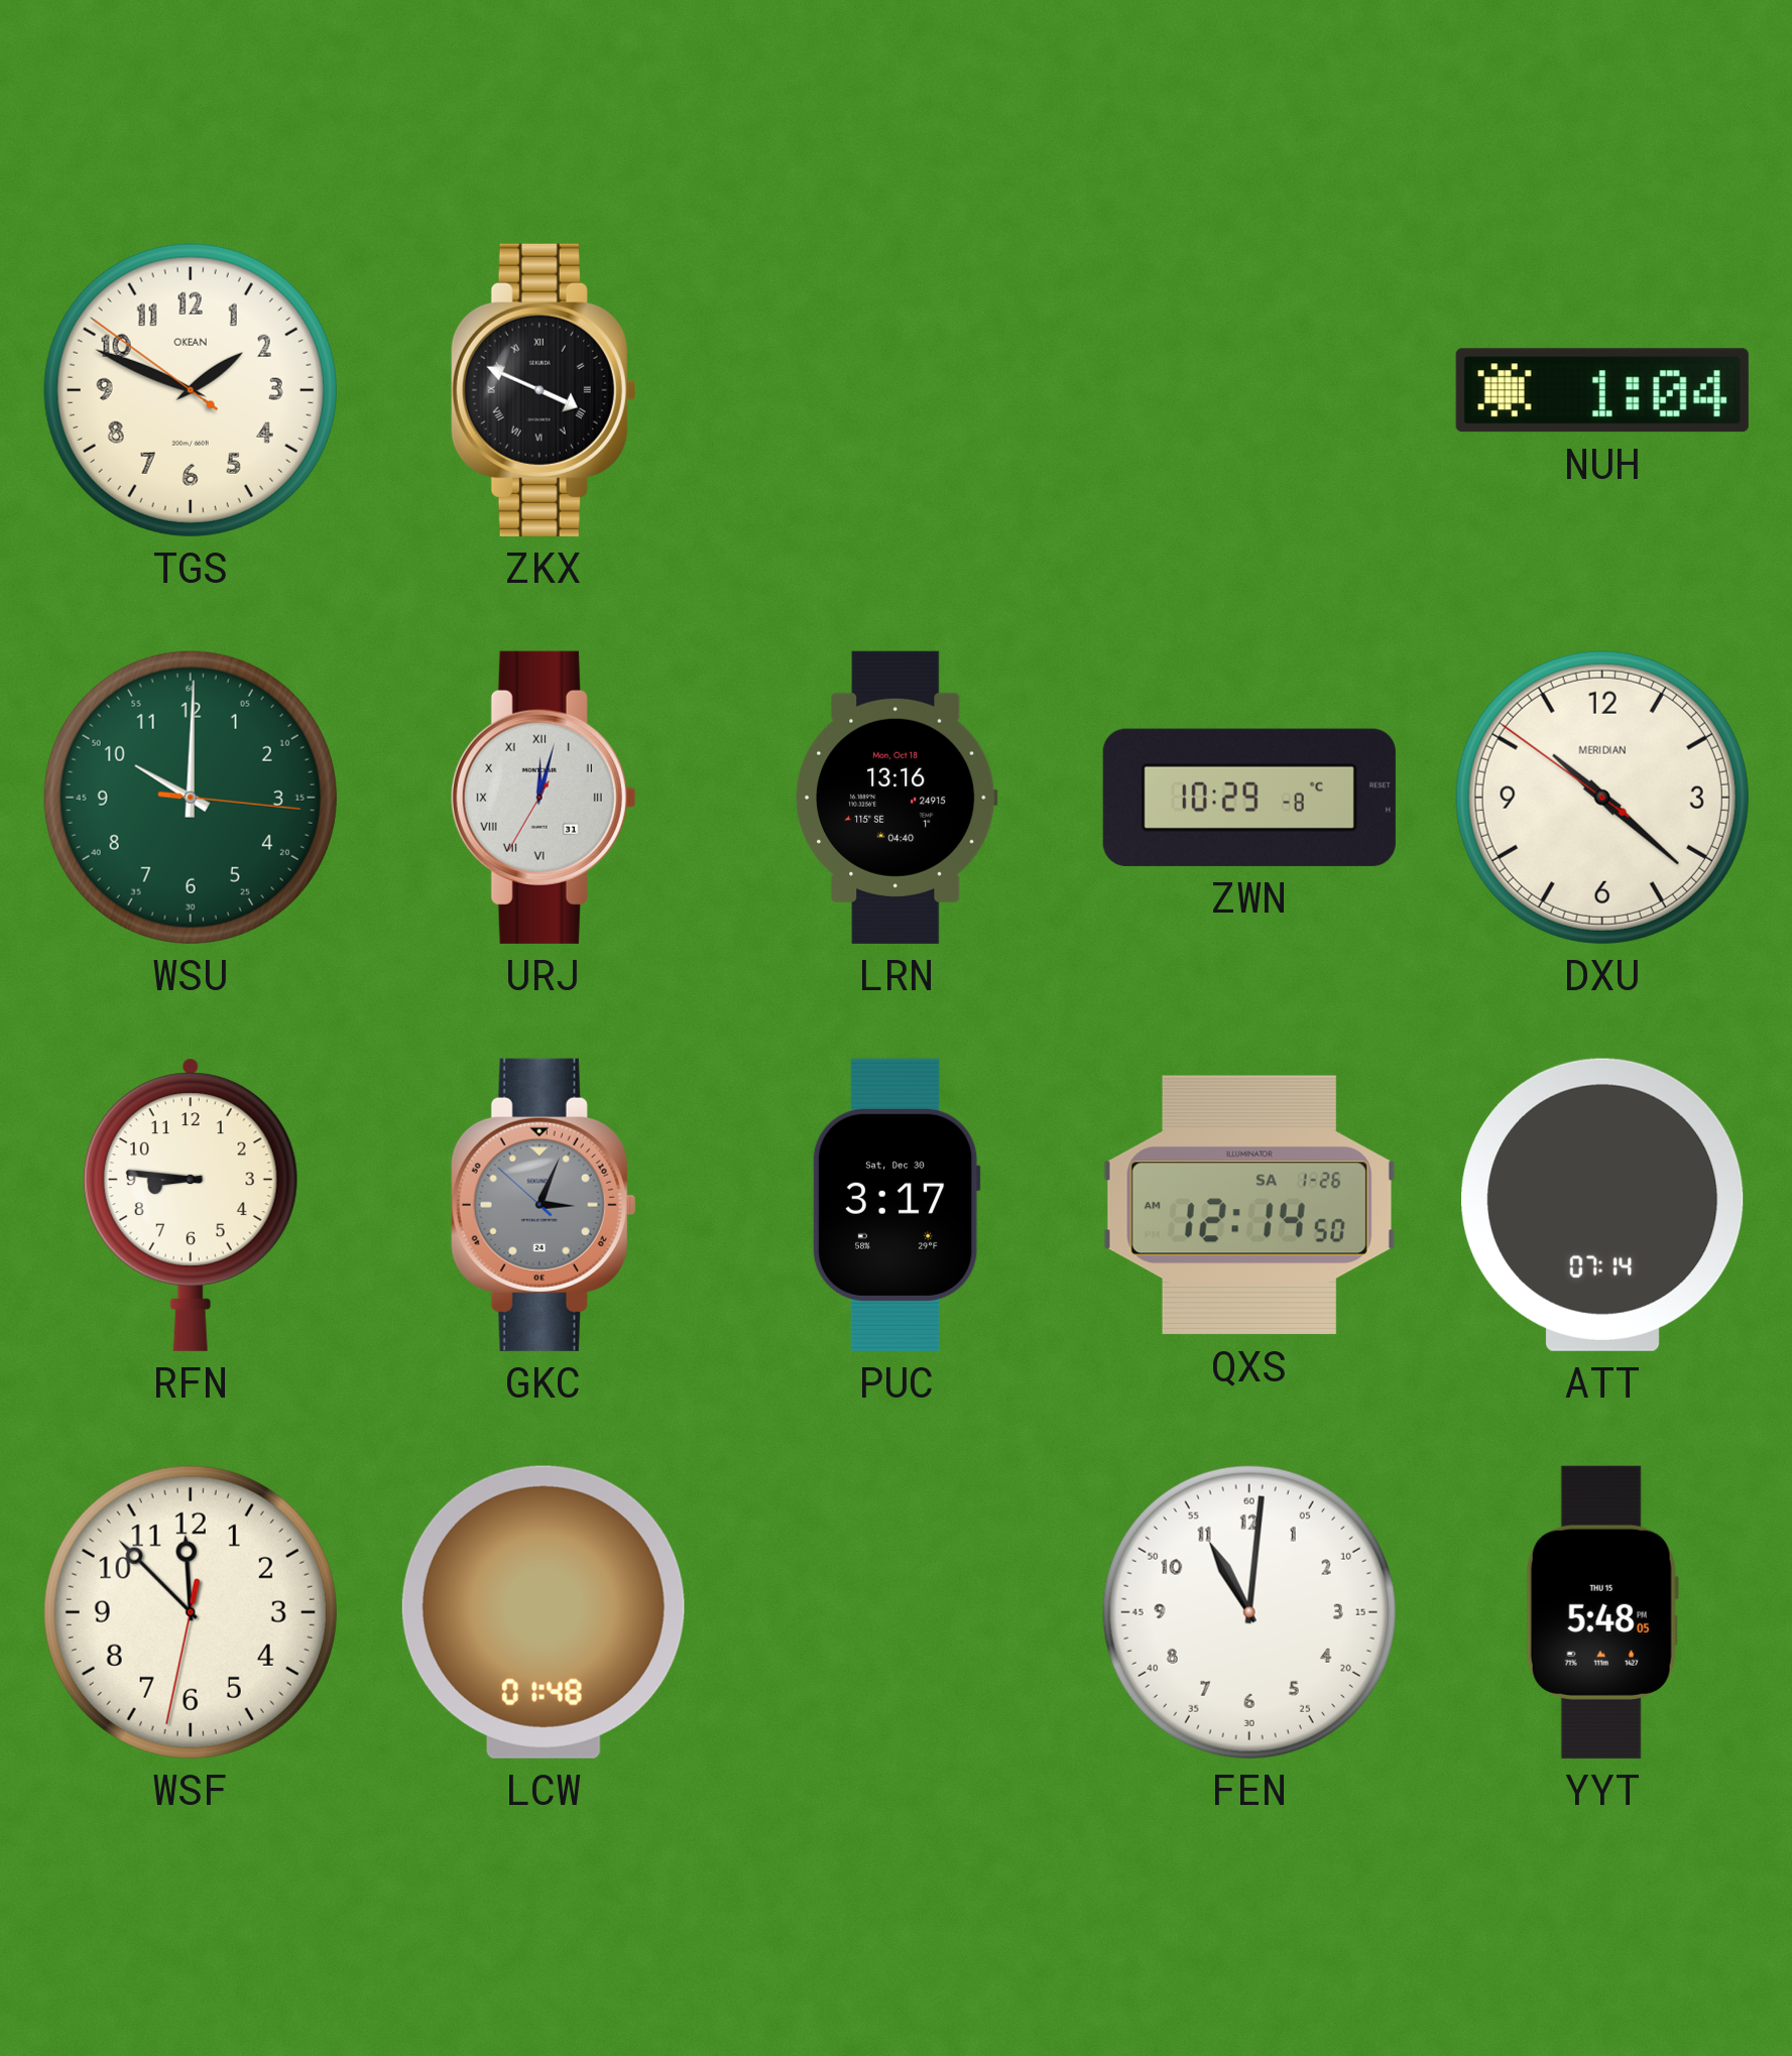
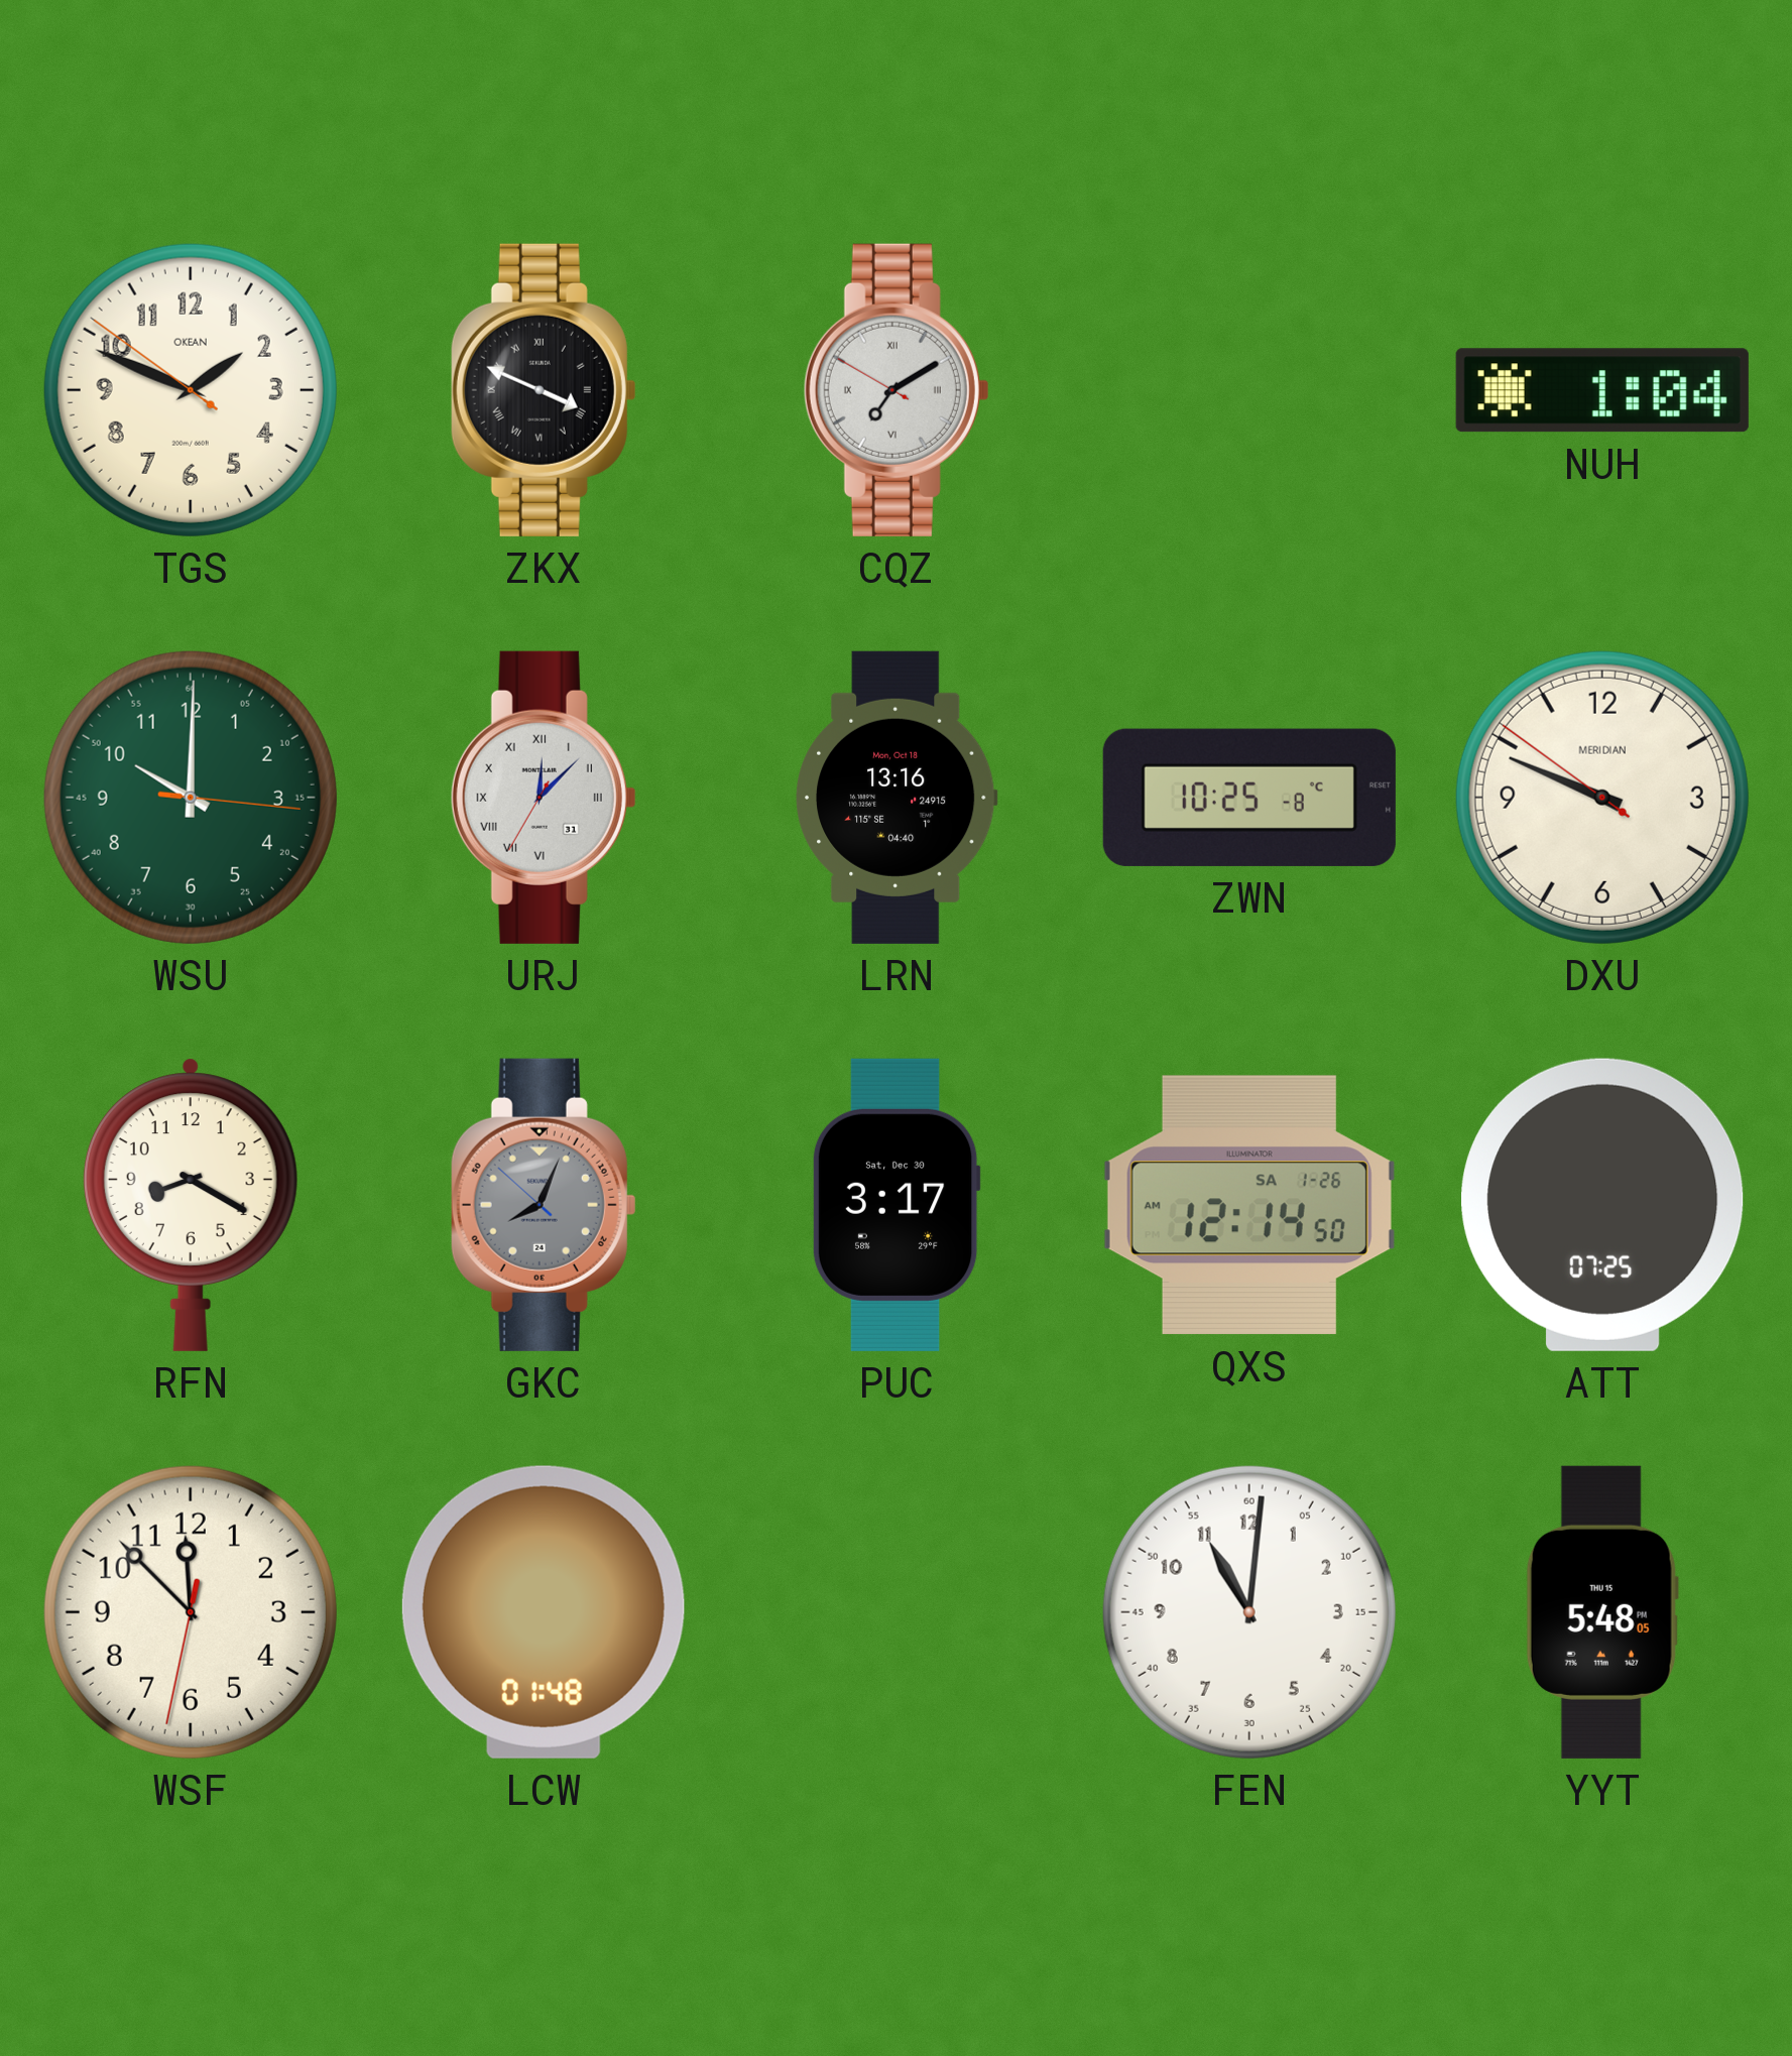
CQZ: none -> 7:09
URJ: 12:02 -> 12:07
ZWN: 10:29 -> 10:25
DXU: 10:21 -> 9:48
RFN: 8:46 -> 8:20
GKC: 3:03 -> 8:03
ATT: 07:14 -> 07:25
